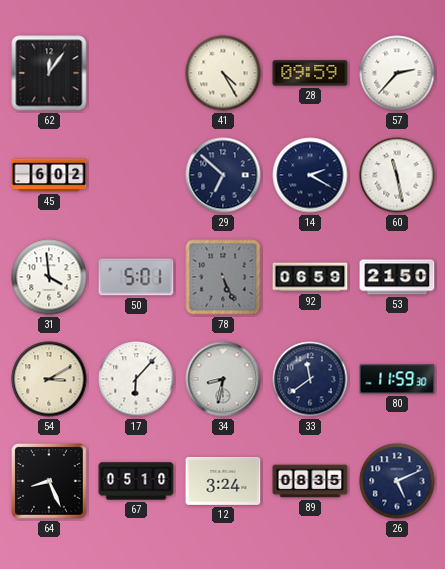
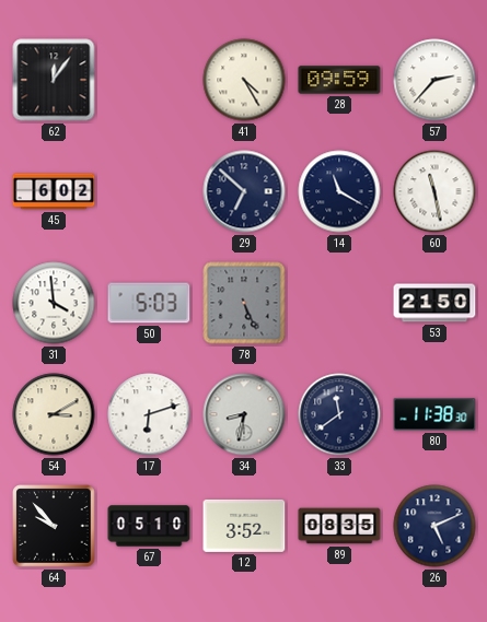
14: 2:20 -> 11:20
50: 5:01 -> 5:03
92: 06:59 -> none
17: 6:07 -> 6:12
80: 11:59 -> 11:38
64: 8:26 -> 9:53
12: 3:24 -> 3:52
